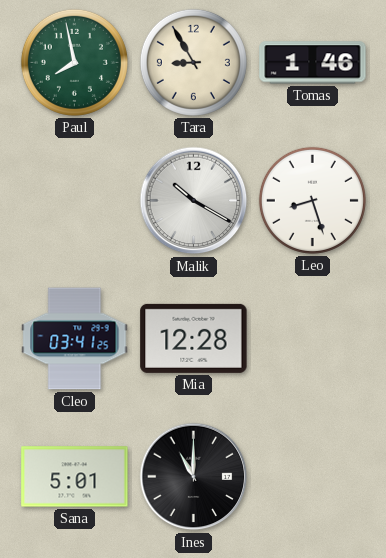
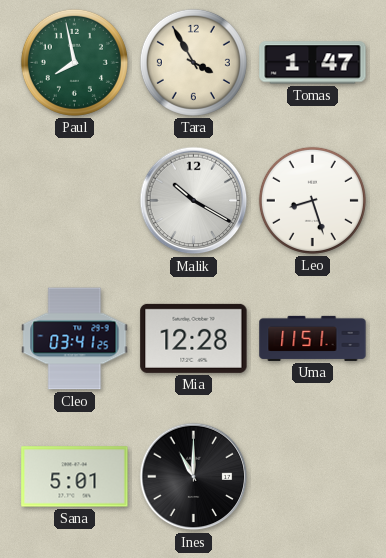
Tara: 8:55 -> 3:55
Tomas: 1:46 -> 1:47
Uma: none -> 11:51
